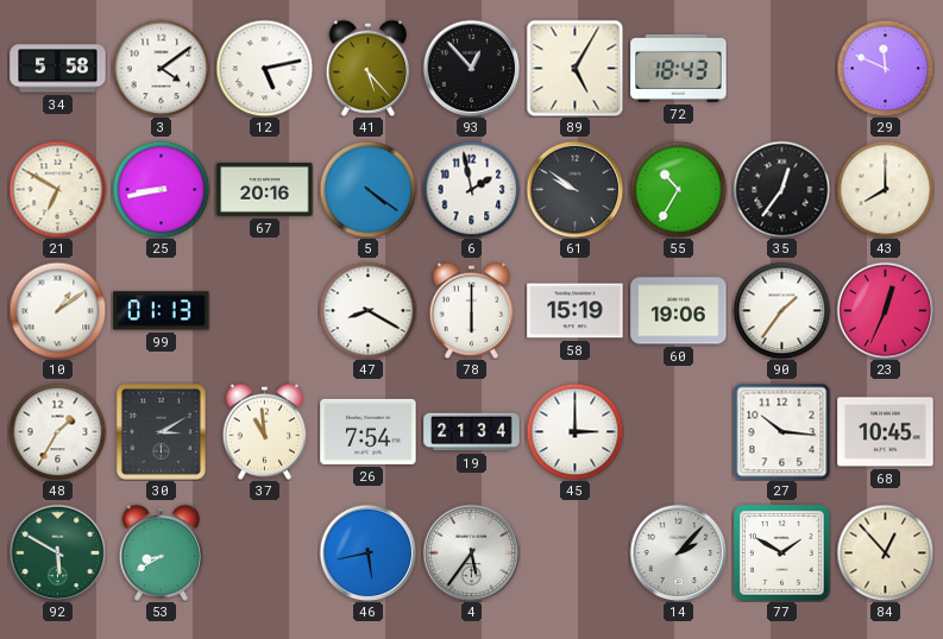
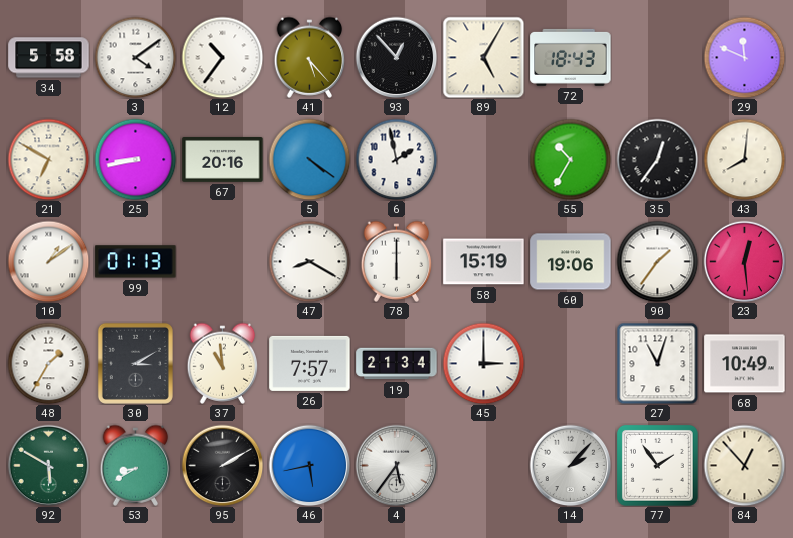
12: 5:13 -> 10:36
61: 9:51 -> none
43: 8:00 -> 8:01
23: 12:34 -> 12:29
26: 7:54 -> 7:57
27: 10:16 -> 11:03
68: 10:45 -> 10:49
95: none -> 2:10
77: 1:50 -> 1:54
